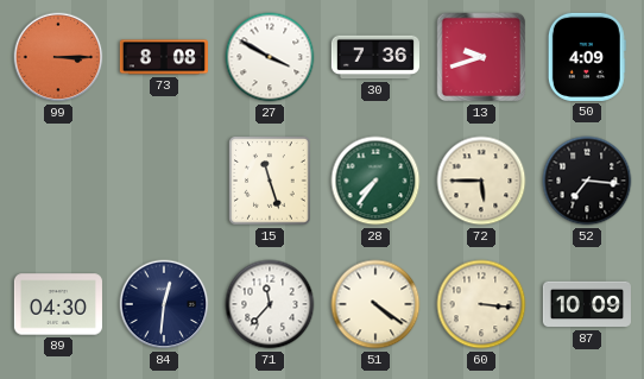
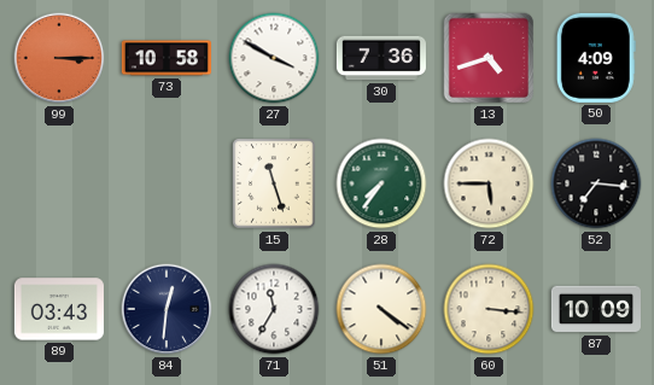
73: 8:08 -> 10:58
13: 9:42 -> 4:42
89: 04:30 -> 03:43
71: 11:37 -> 11:35
